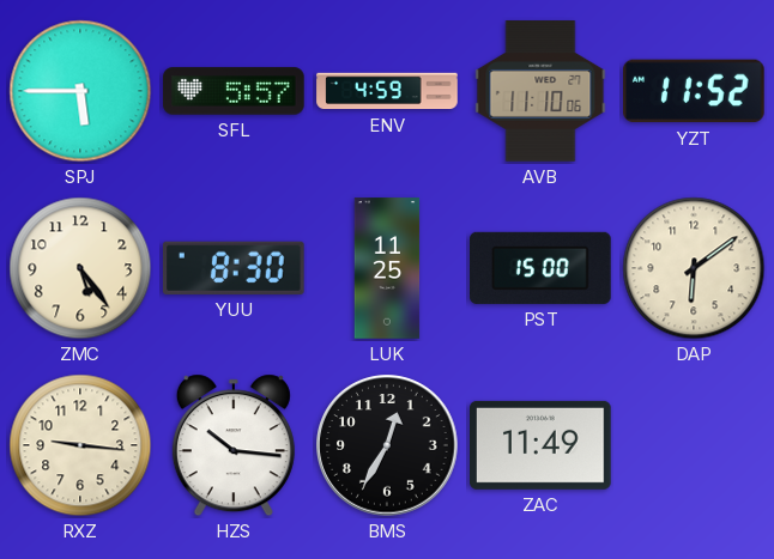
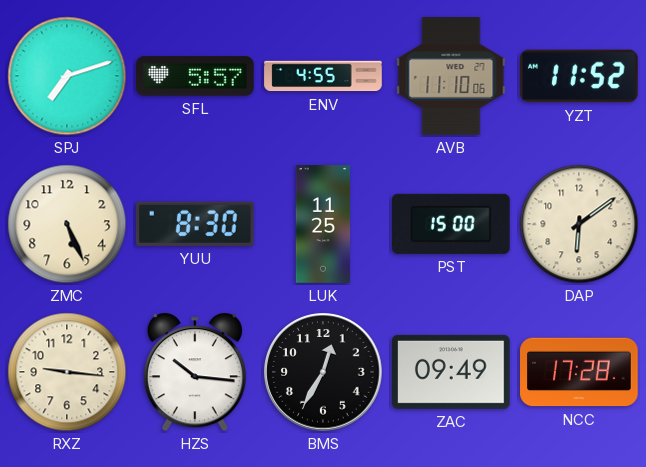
SPJ: 5:45 -> 7:12
ENV: 4:59 -> 4:55
ZMC: 5:24 -> 5:26
ZAC: 11:49 -> 09:49
NCC: none -> 17:28
